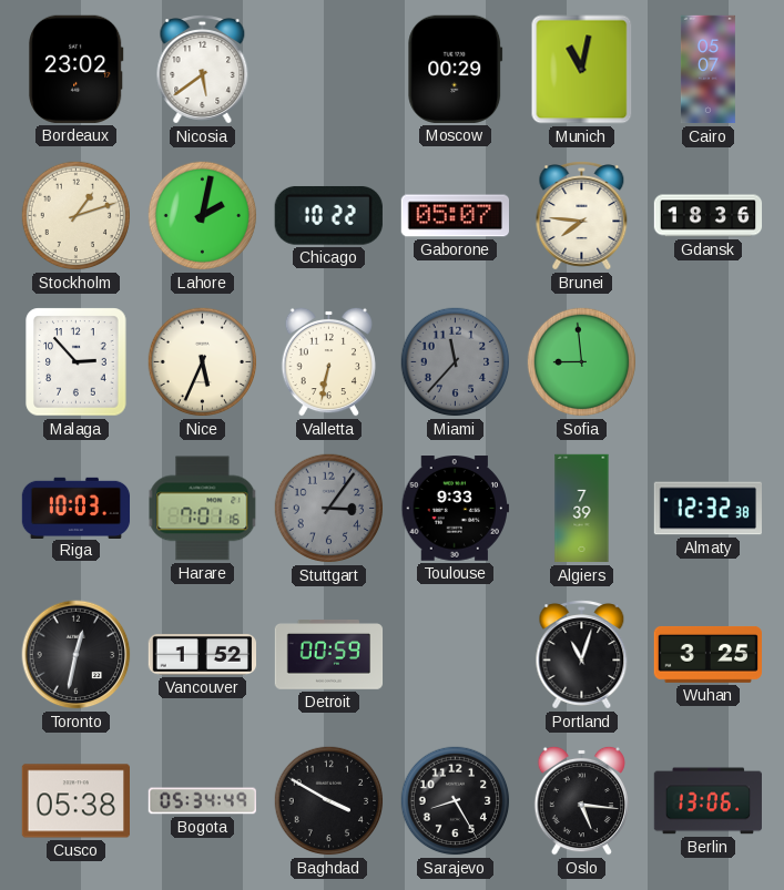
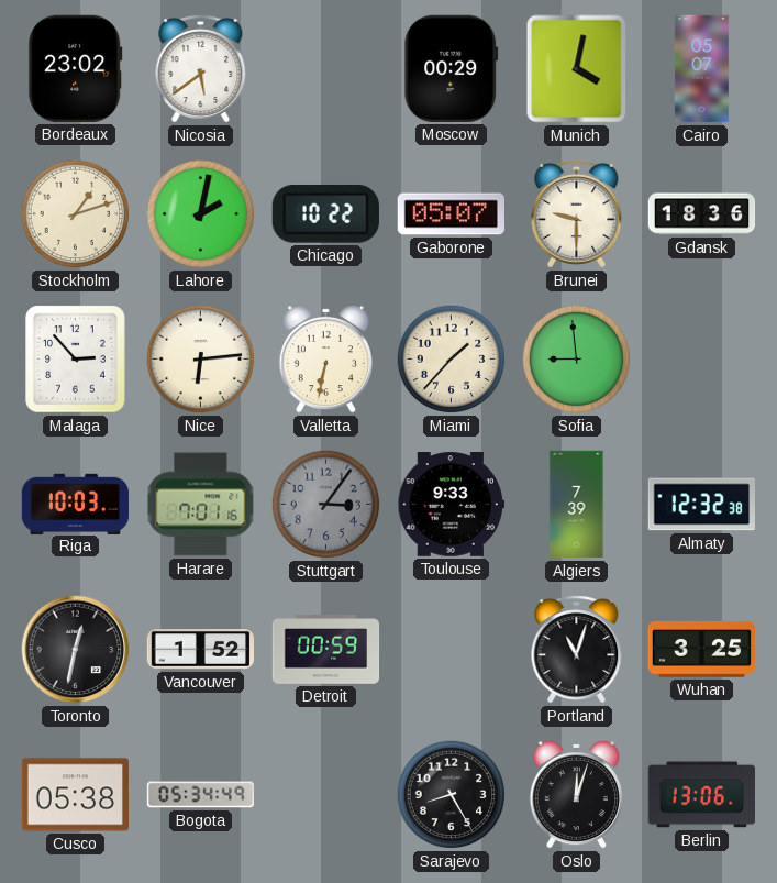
Munich: 11:02 -> 4:02
Brunei: 7:46 -> 9:30
Nice: 5:34 -> 6:14
Miami: 11:37 -> 1:37
Miami dial: grey -> cream
Baghdad: 3:50 -> none
Oslo: 5:16 -> 12:03
